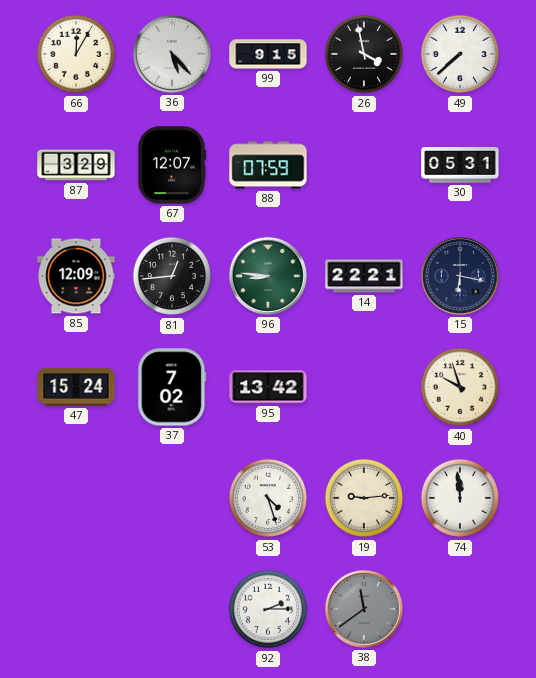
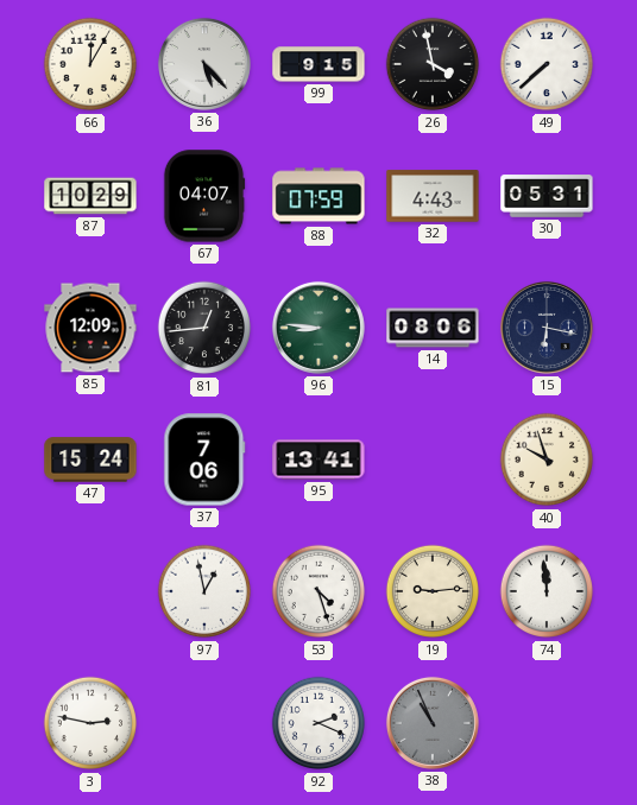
87: 3:29 -> 10:29
67: 12:07 -> 04:07
32: none -> 4:43
14: 22:21 -> 08:06
37: 7:02 -> 7:06
95: 13:42 -> 13:41
97: none -> 12:58
3: none -> 2:47
92: 2:15 -> 2:19
38: 11:39 -> 10:56
